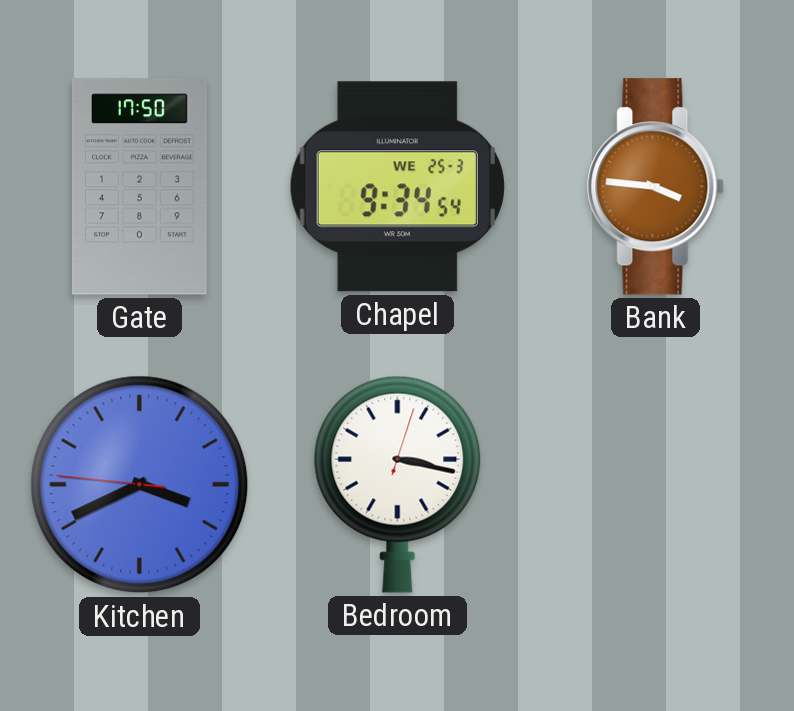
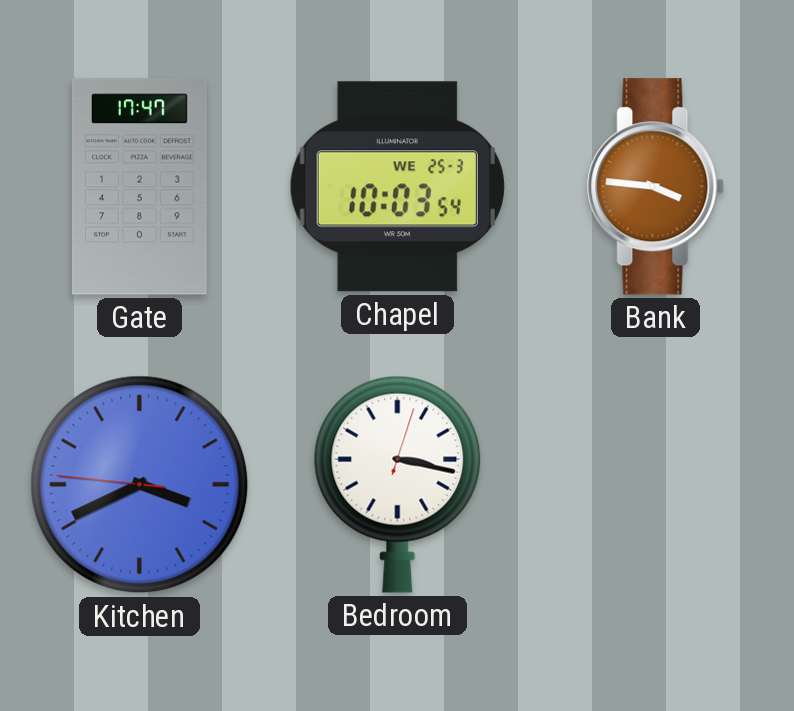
Gate: 17:50 -> 17:47
Chapel: 9:34 -> 10:03
